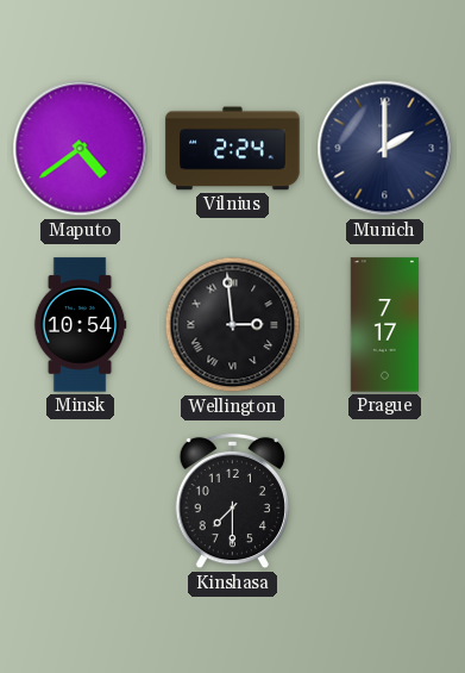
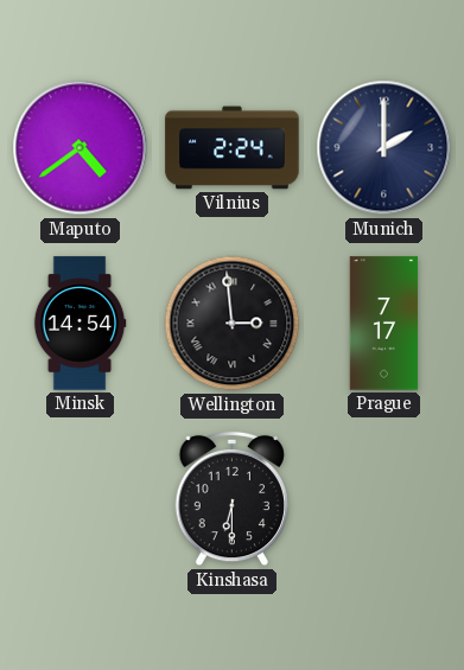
Minsk: 10:54 -> 14:54
Kinshasa: 7:30 -> 6:30
